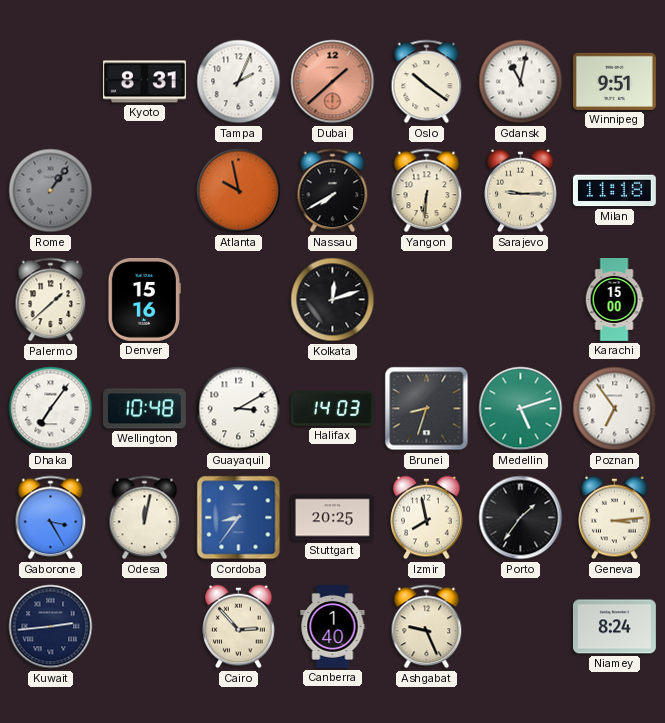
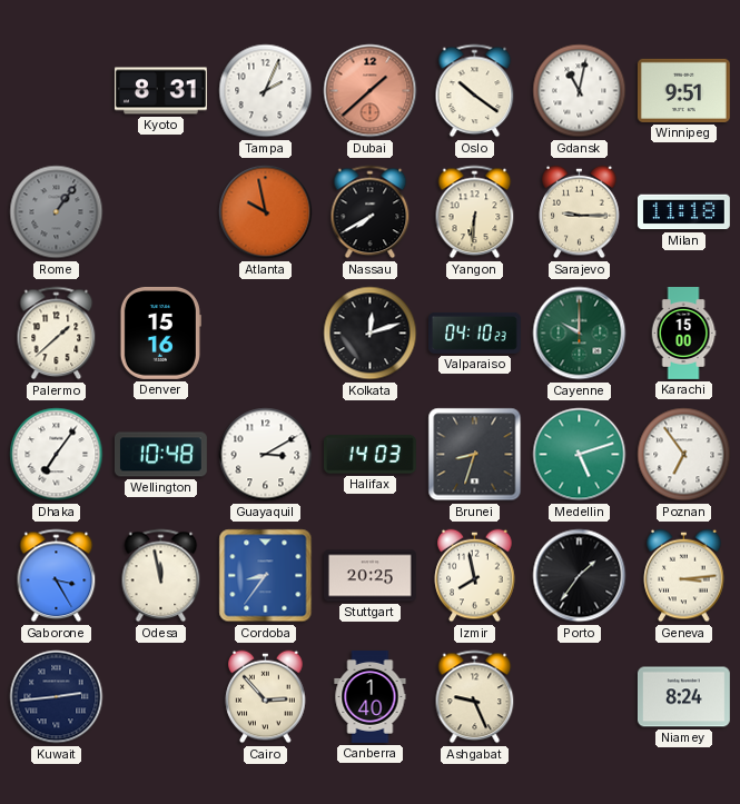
Valparaiso: none -> 04:10
Cayenne: none -> 10:00
Odesa: 12:02 -> 11:58
